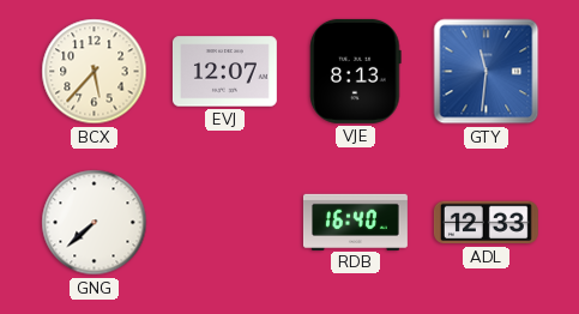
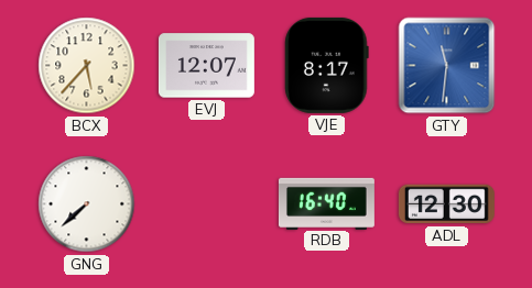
VJE: 8:13 -> 8:17
ADL: 12:33 -> 12:30
